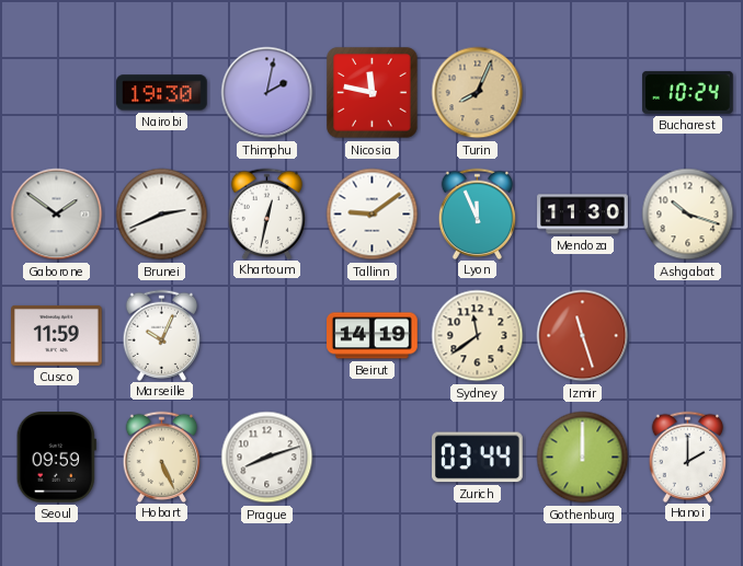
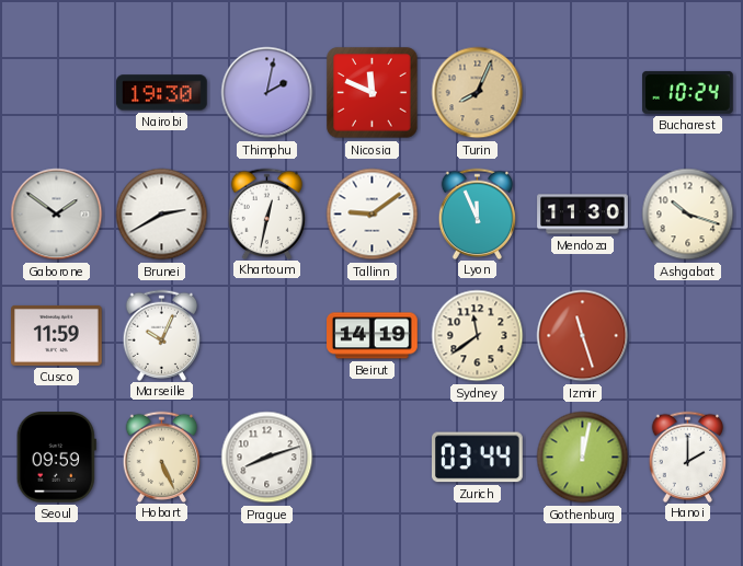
Nicosia: 11:47 -> 11:49
Brunei: 2:41 -> 2:40
Gothenburg: 12:00 -> 12:02
